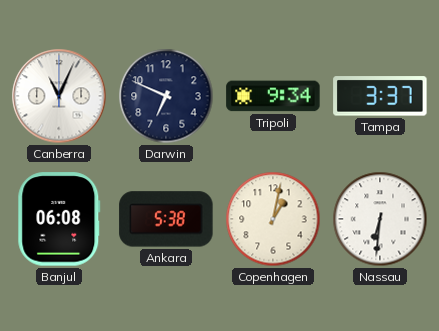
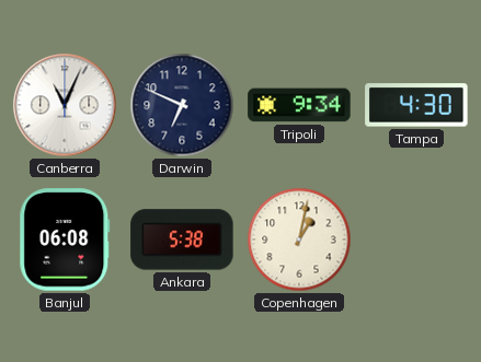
Tampa: 3:37 -> 4:30
Nassau: 6:31 -> none
